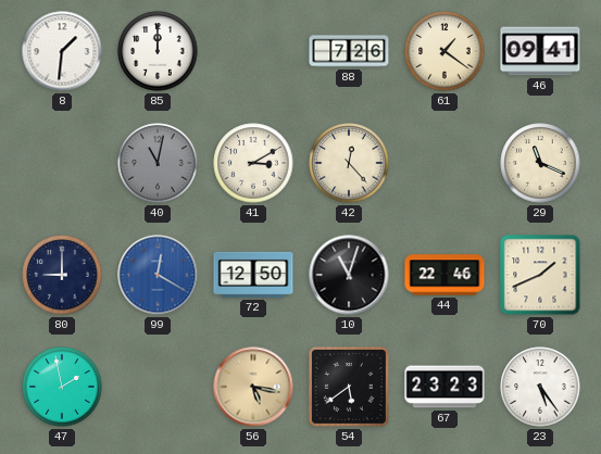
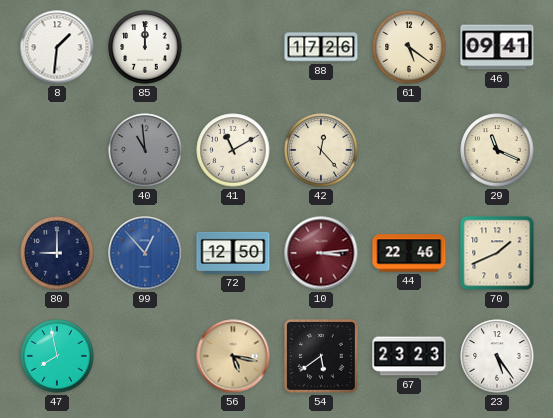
88: 7:26 -> 17:26
61: 1:21 -> 5:21
40: 11:02 -> 10:59
41: 3:10 -> 11:10
99: 12:20 -> 12:53
10: 11:03 -> 3:14
10 dial: black -> burgundy
47: 1:58 -> 7:58
